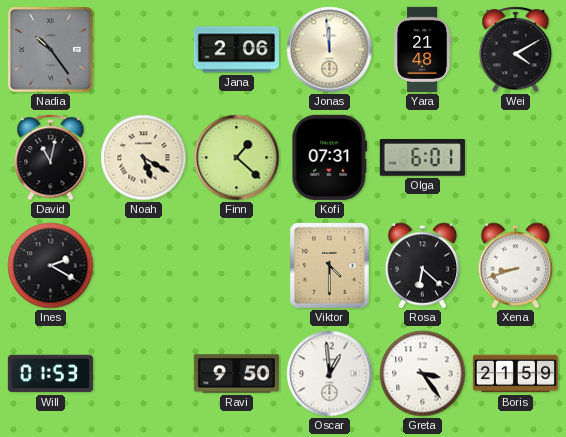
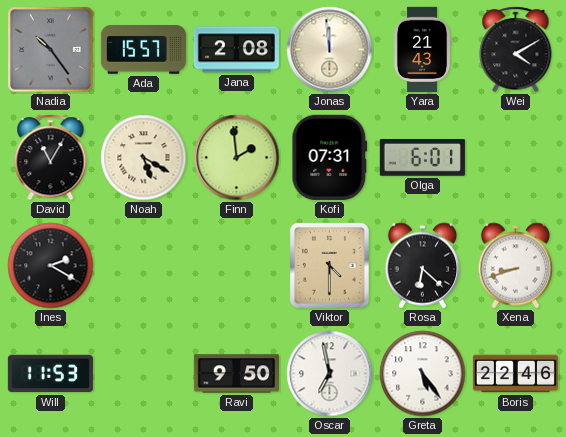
Ada: none -> 15:57
Jana: 2:06 -> 2:08
Yara: 21:48 -> 21:43
David: 11:02 -> 11:05
Finn: 1:22 -> 1:59
Will: 01:53 -> 11:53
Oscar: 12:59 -> 6:58
Greta: 3:24 -> 5:24
Boris: 21:59 -> 22:46
